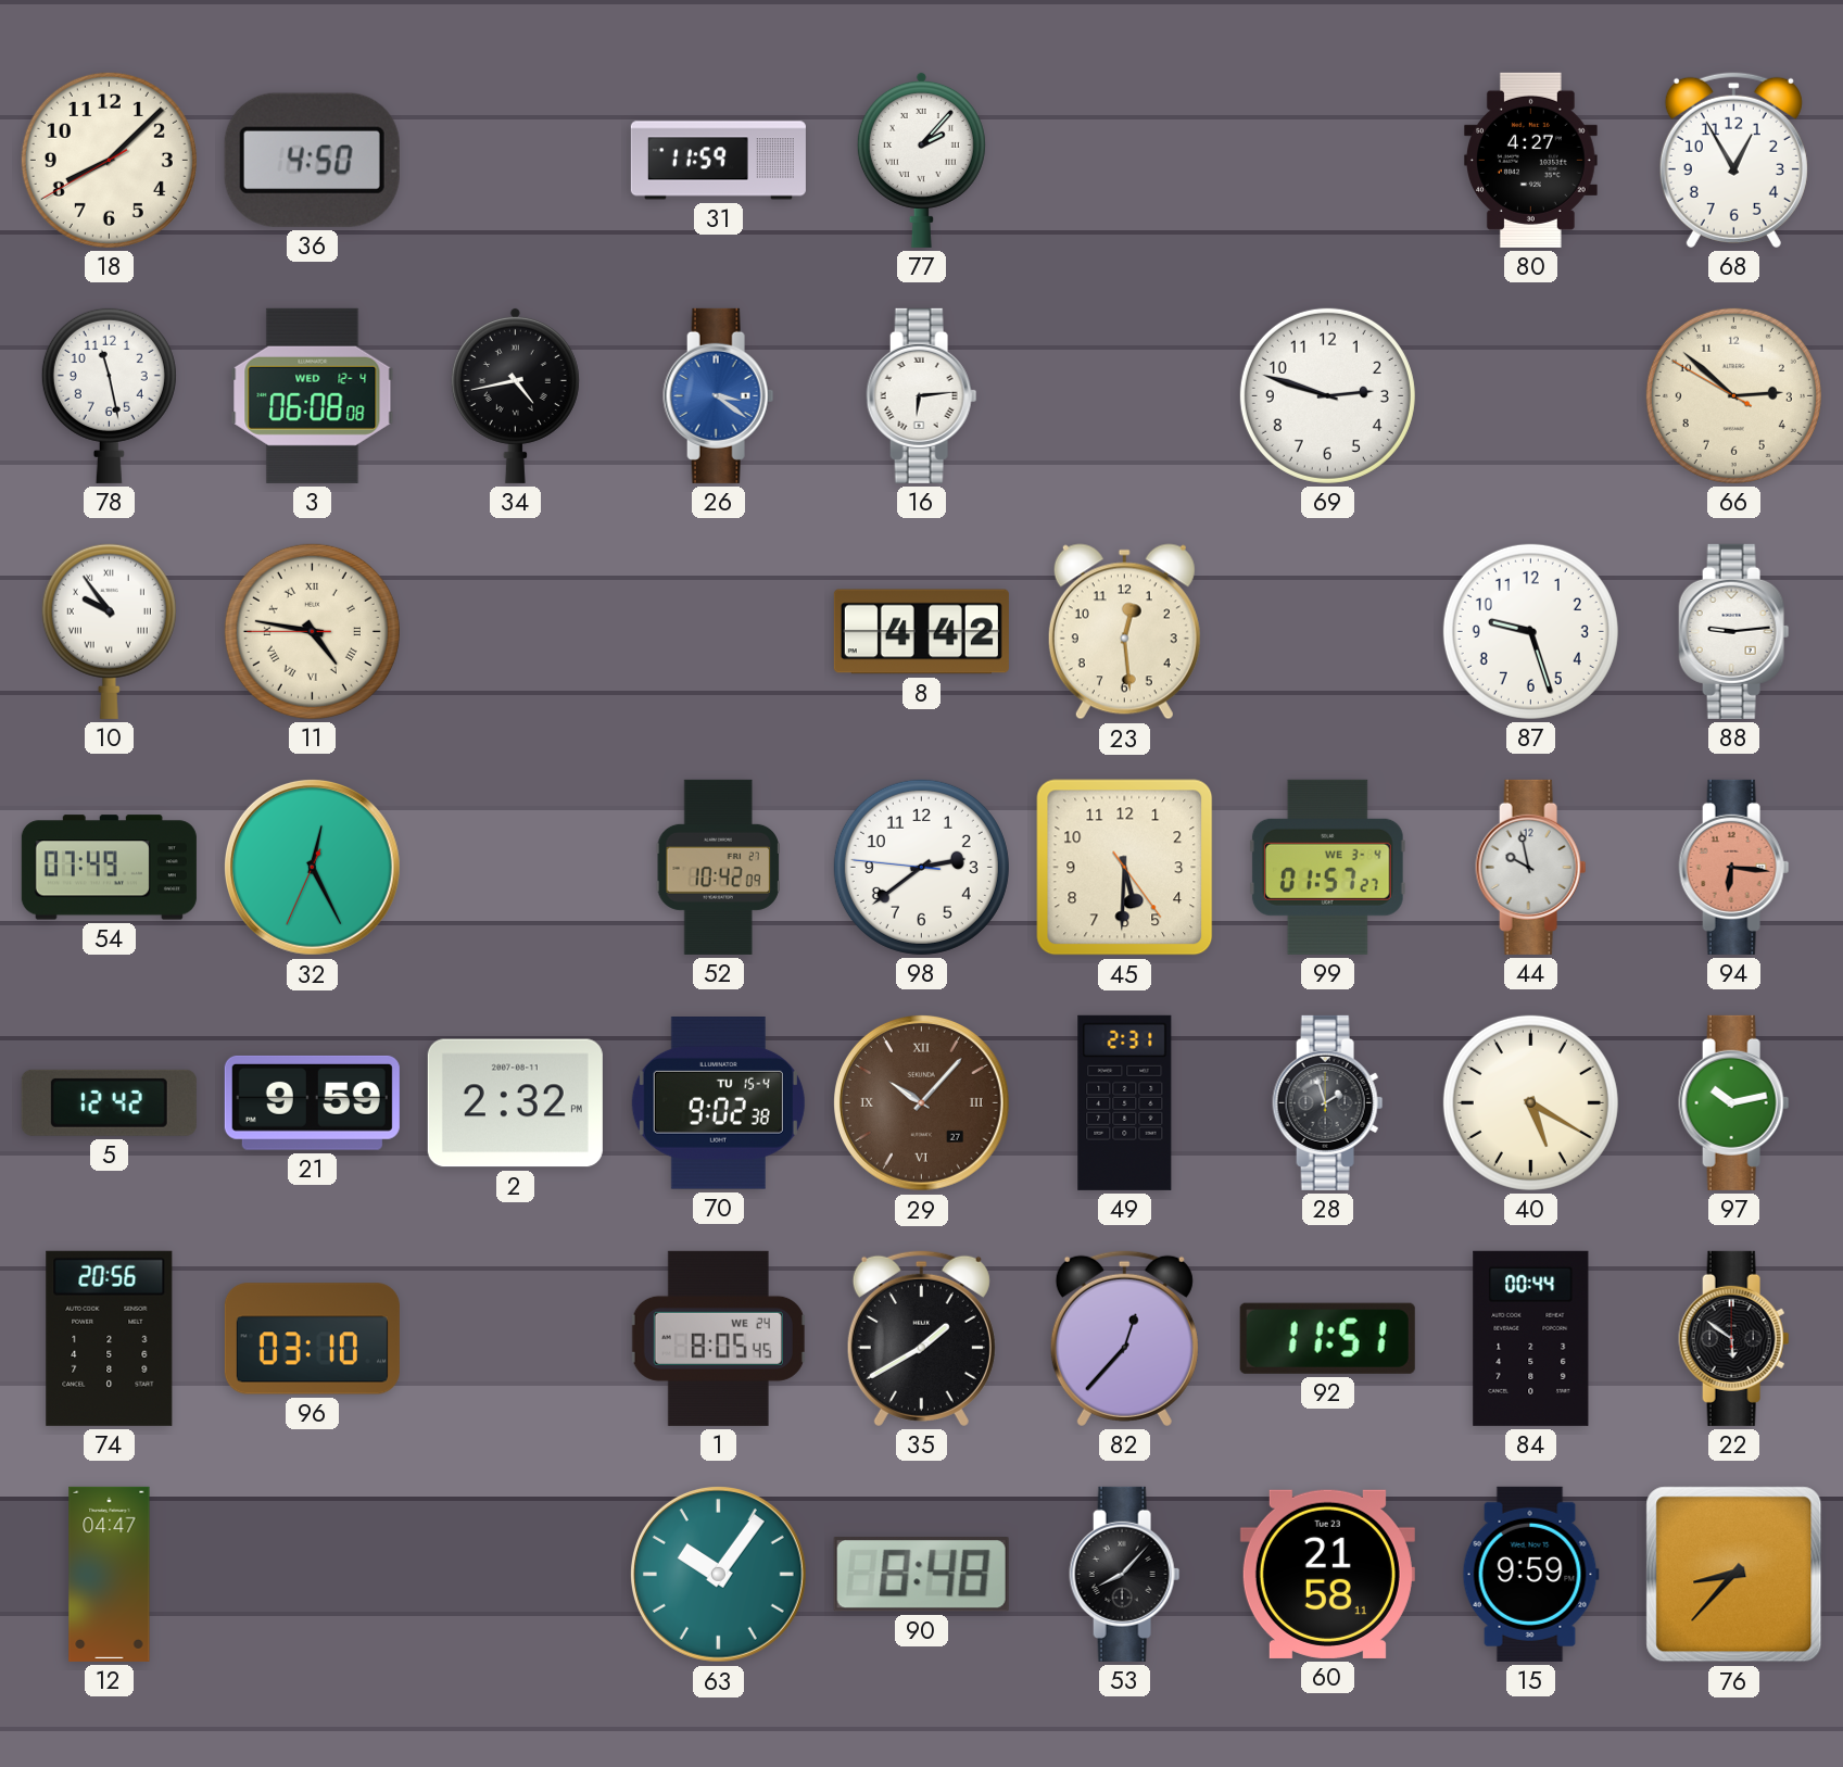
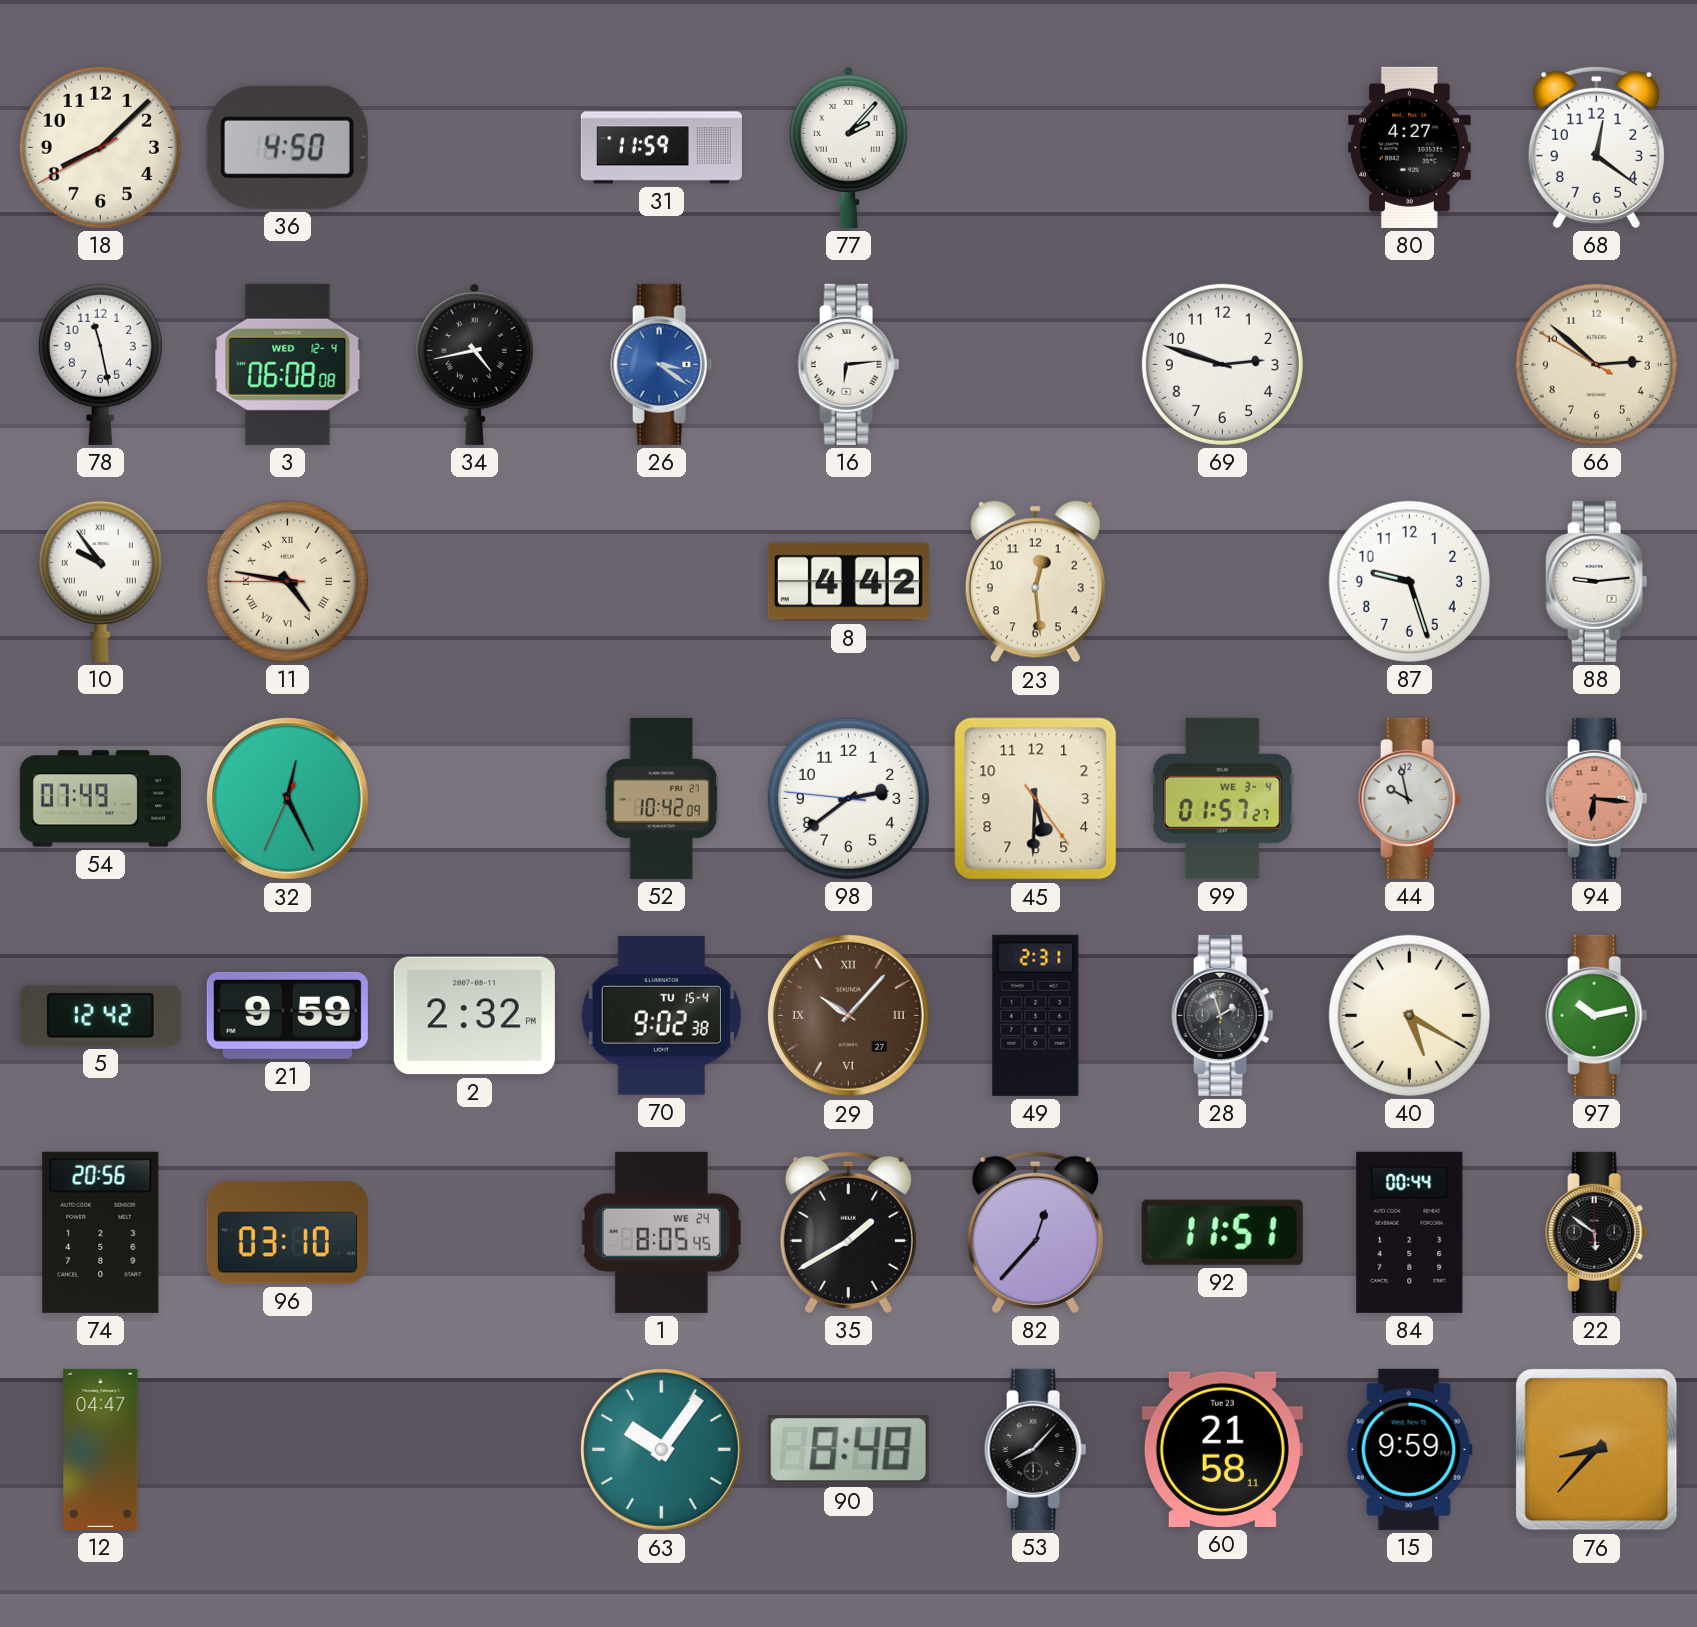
68: 12:55 -> 12:21
